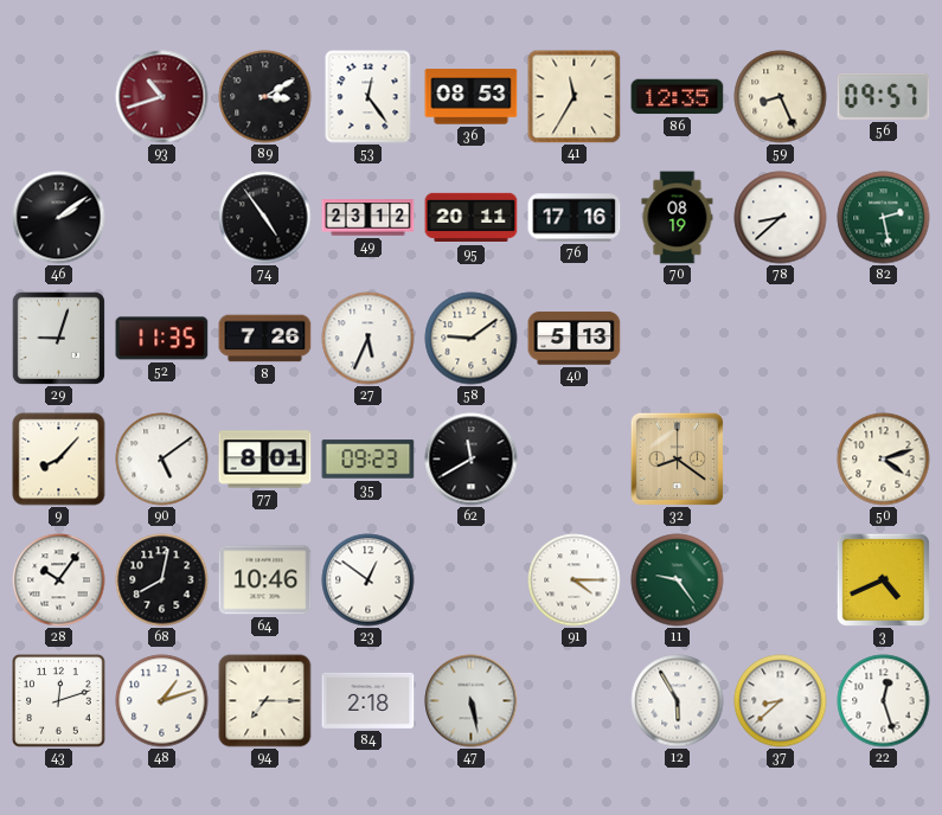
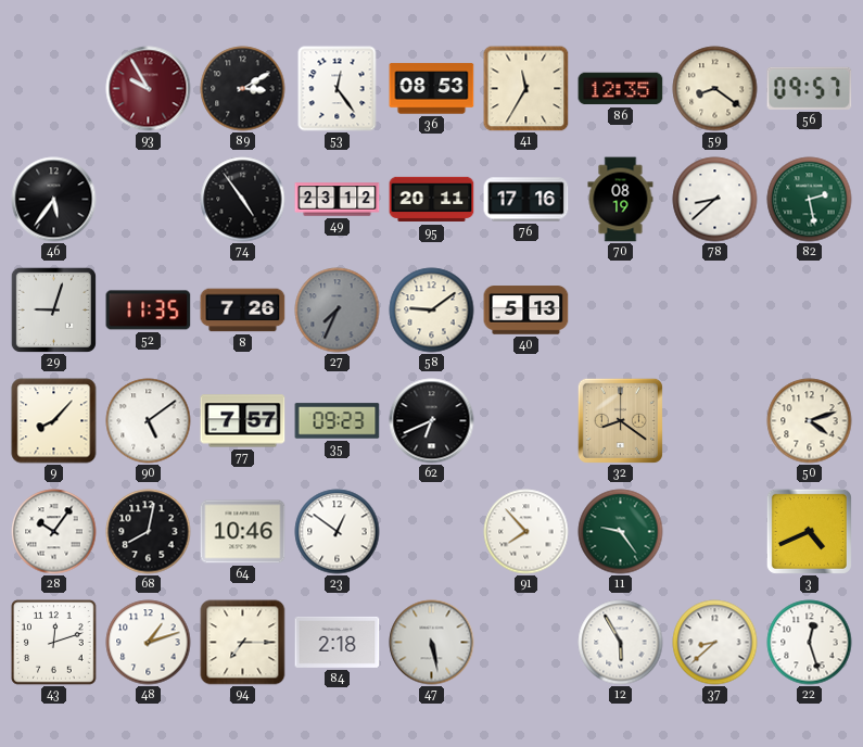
93: 10:42 -> 9:55
59: 8:26 -> 8:21
46: 2:09 -> 5:36
27: 5:34 -> 7:34
27 dial: white -> grey
77: 8:01 -> 7:57
62: 11:40 -> 6:41
91: 4:15 -> 7:53
